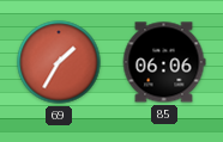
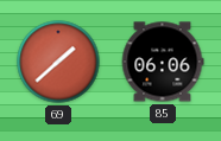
69: 1:35 -> 1:38
